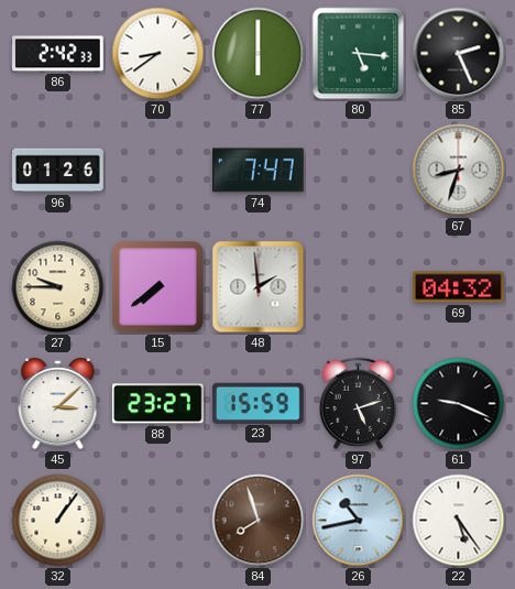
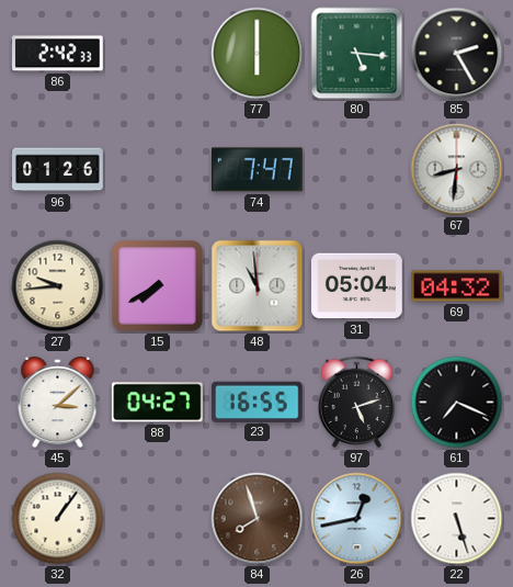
70: 8:39 -> none
85: 2:26 -> 2:25
67: 8:33 -> 8:31
27: 9:45 -> 9:44
15: 7:39 -> 7:40
48: 1:59 -> 10:59
31: none -> 05:04
88: 23:27 -> 04:27
23: 15:59 -> 16:55
61: 9:19 -> 7:19
26: 10:43 -> 12:43
22: 5:24 -> 5:27
